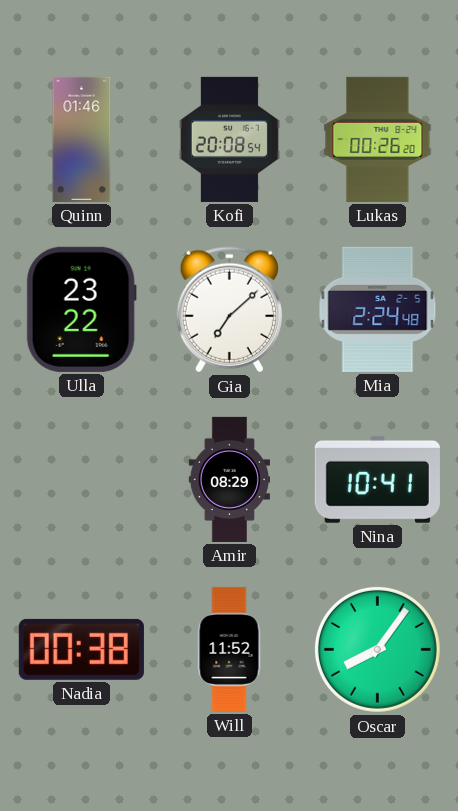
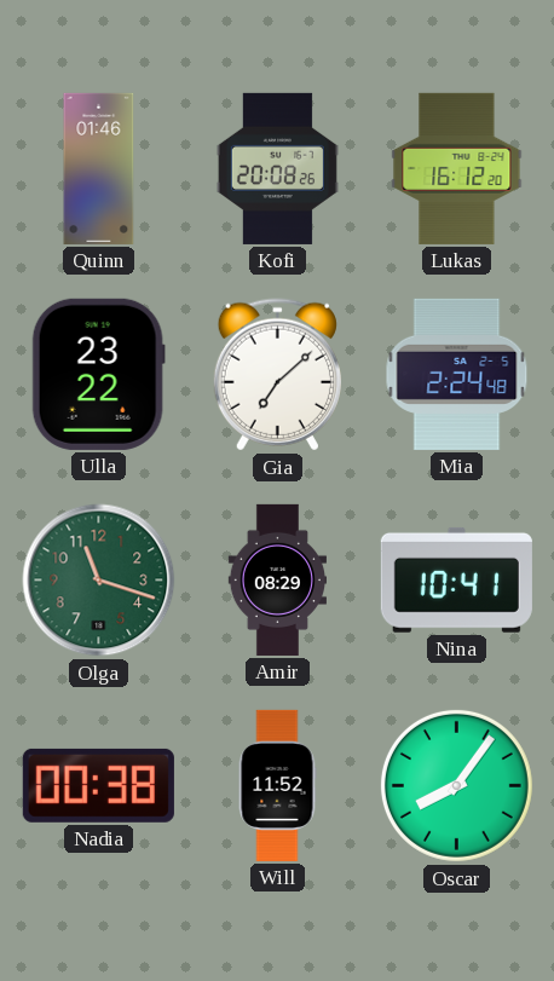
Kofi: 20:08:54 -> 20:08:26
Lukas: 00:26 -> 16:12
Olga: none -> 11:18
